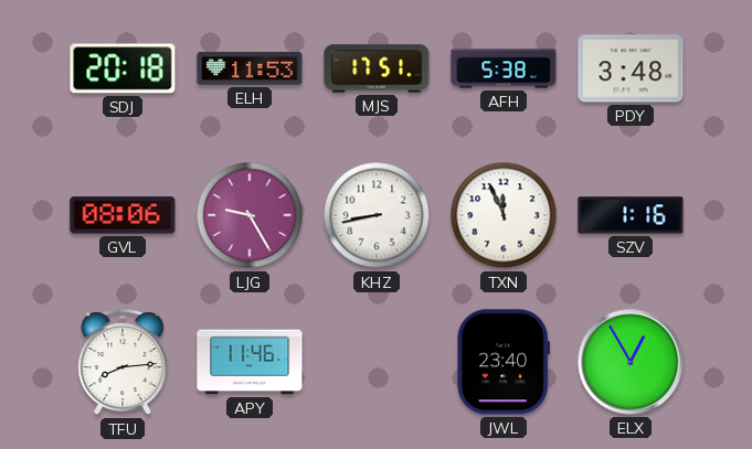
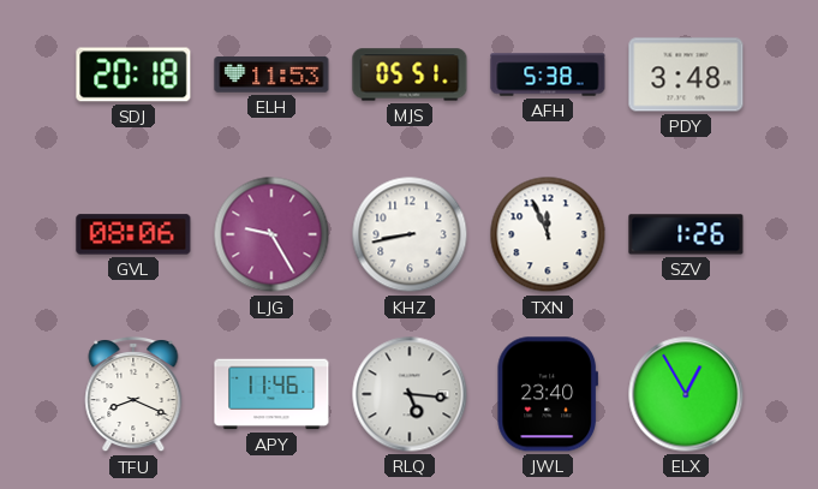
MJS: 17:51 -> 05:51
SZV: 1:16 -> 1:26
TFU: 8:14 -> 8:19
RLQ: none -> 5:16
